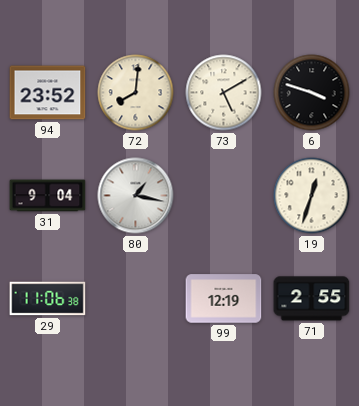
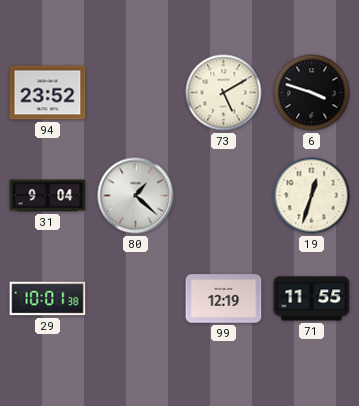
72: 8:01 -> none
80: 1:17 -> 1:22
29: 11:06 -> 10:01
71: 2:55 -> 11:55
